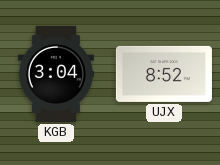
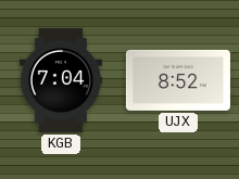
KGB: 3:04 -> 7:04
